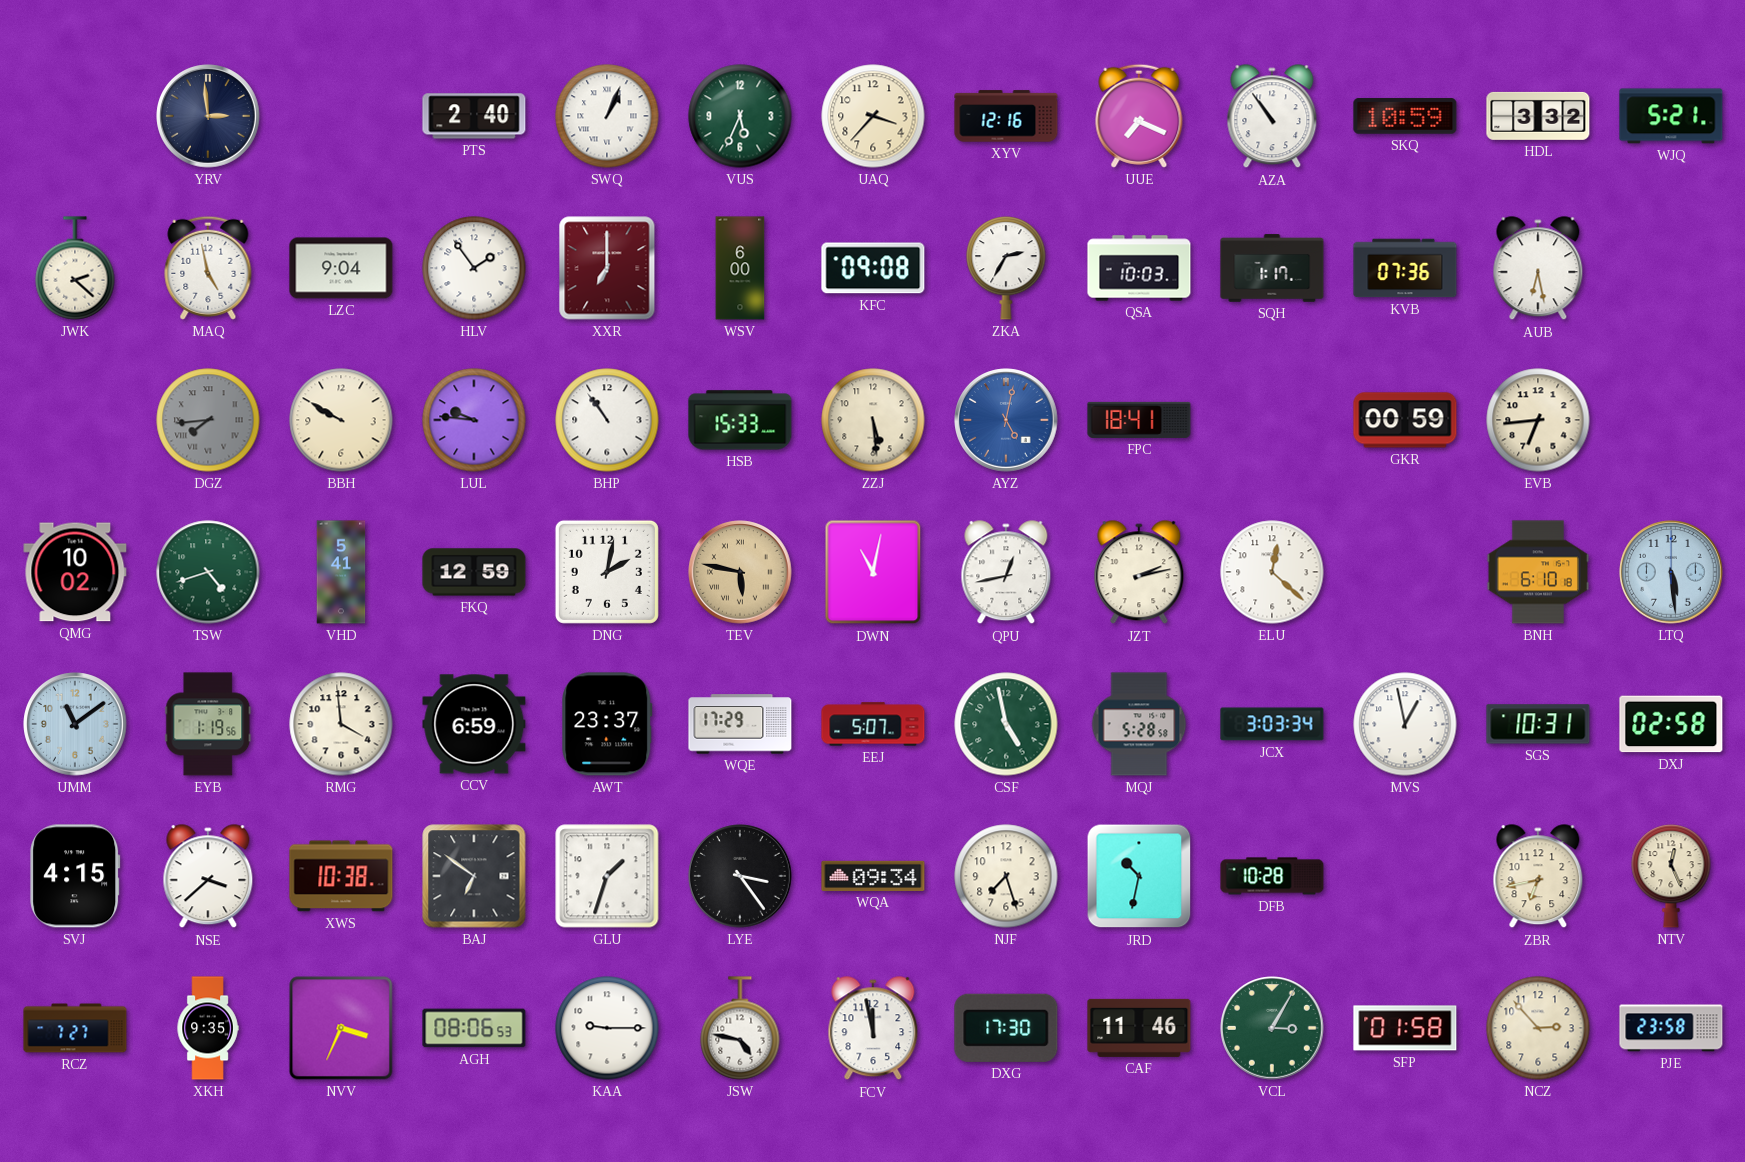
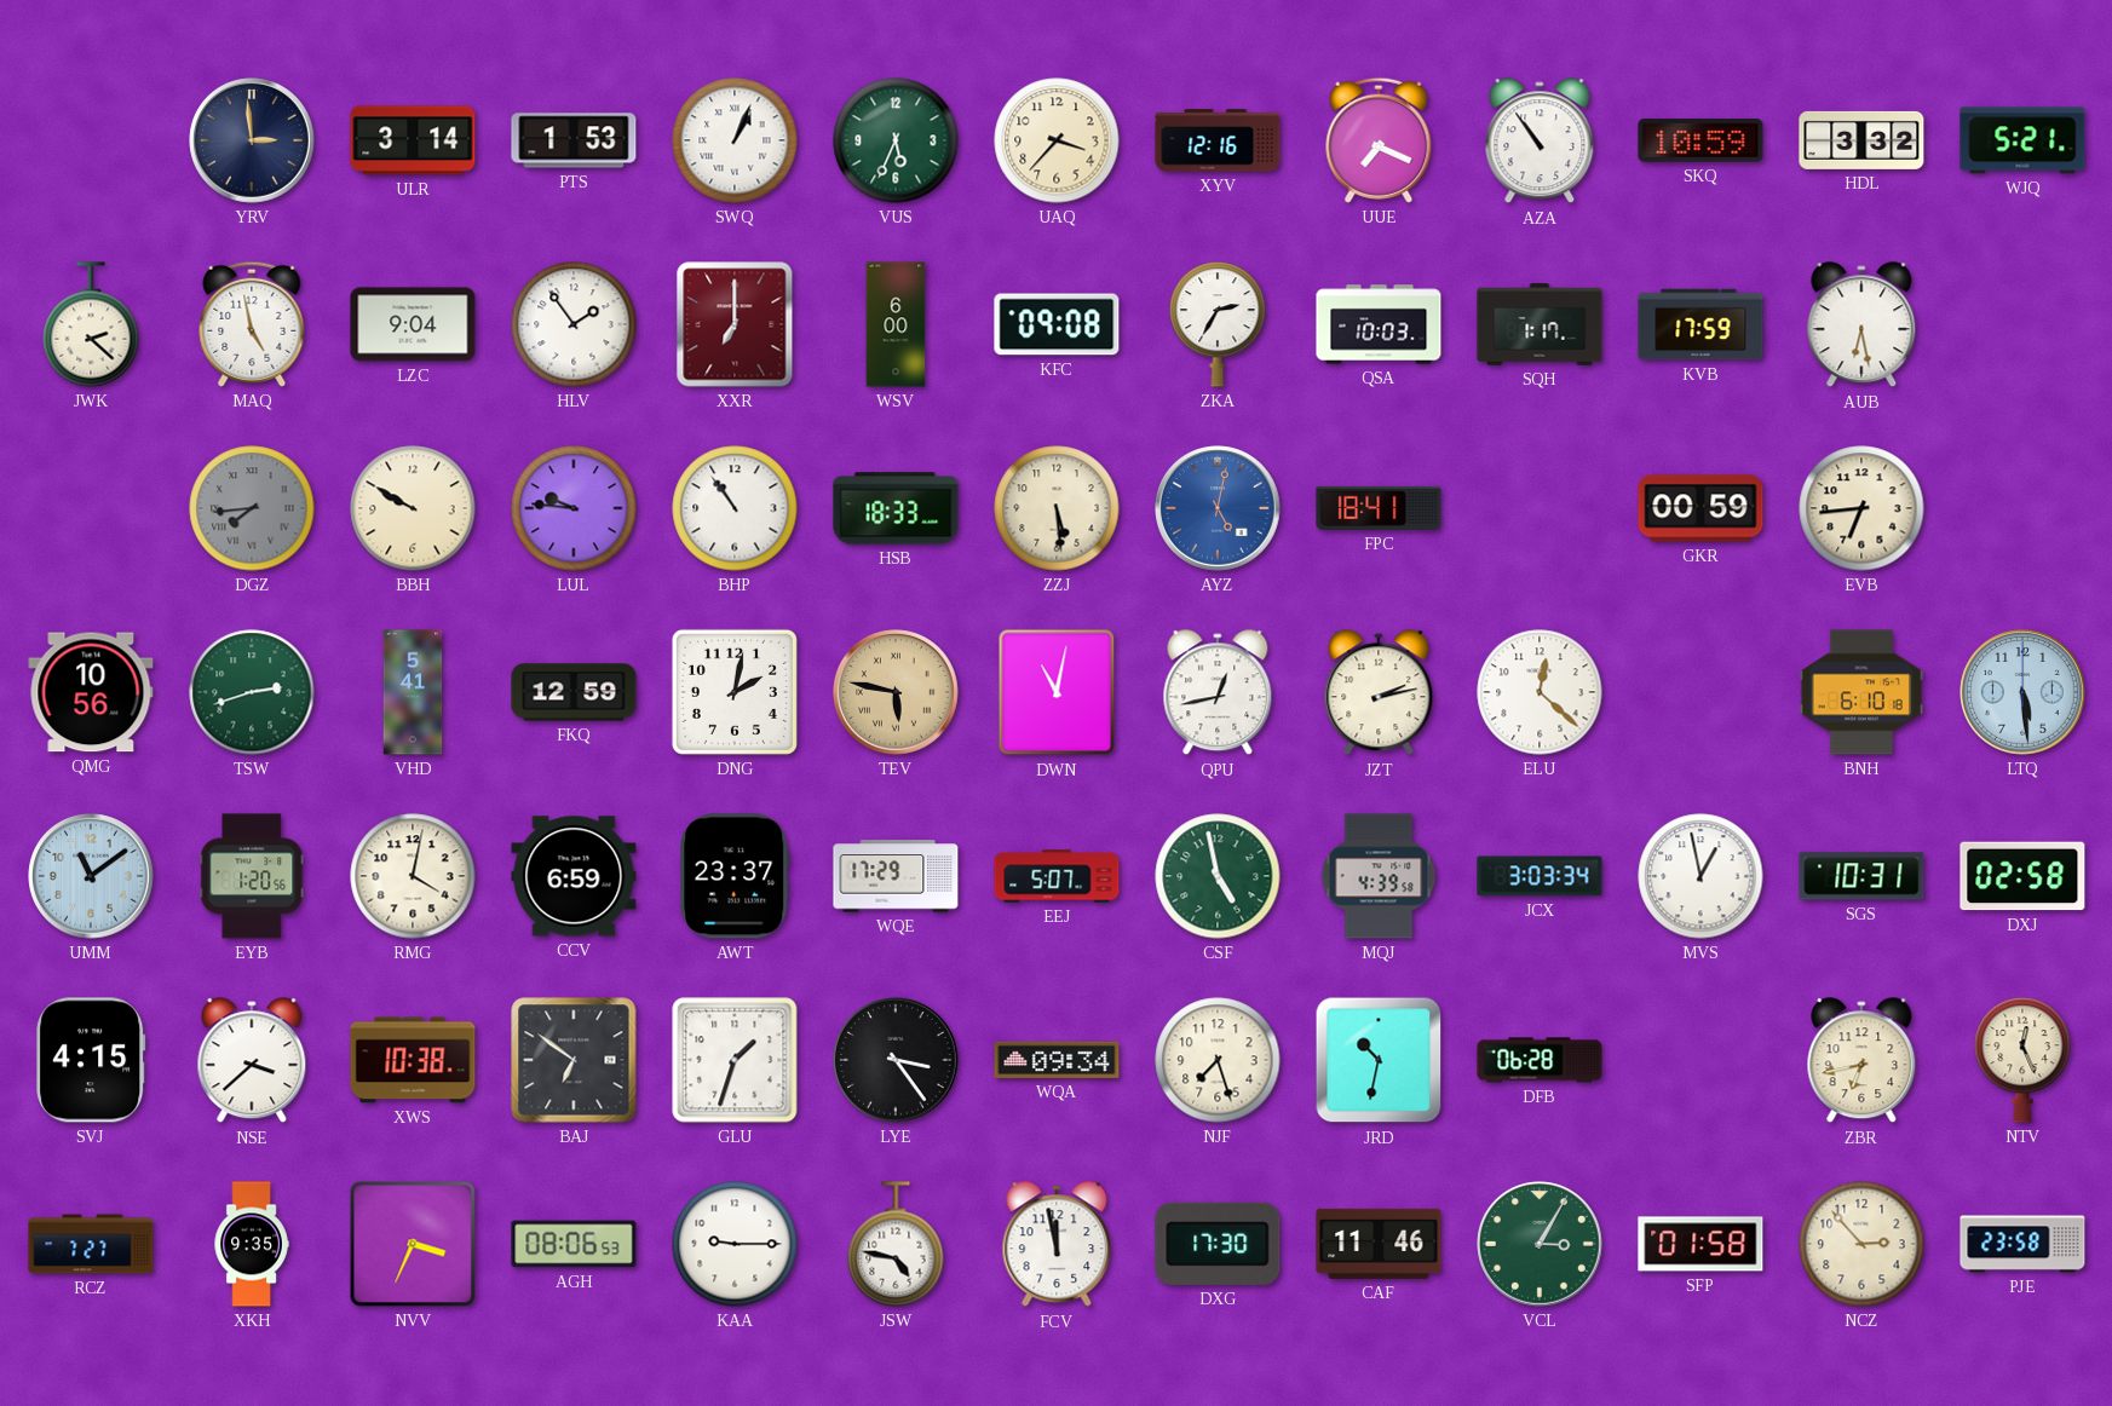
ULR: none -> 3:14
PTS: 2:40 -> 1:53
KVB: 07:36 -> 17:59
HSB: 15:33 -> 18:33
QMG: 10:02 -> 10:56
TSW: 4:42 -> 2:42
EYB: 1:19 -> 1:20
RMG: 3:59 -> 4:02
MQJ: 5:28 -> 4:39
DFB: 10:28 -> 06:28
